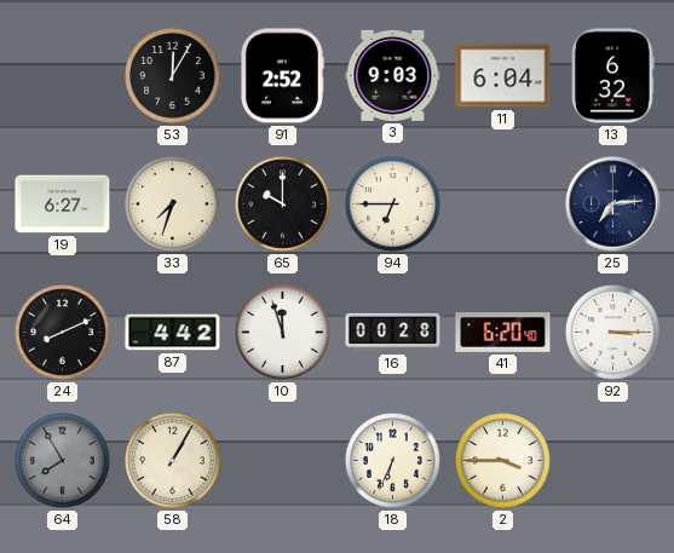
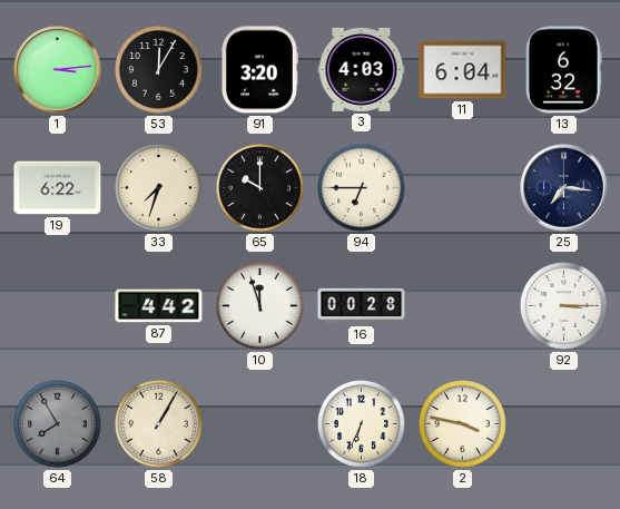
1: none -> 3:14
91: 2:52 -> 3:20
3: 9:03 -> 4:03
19: 6:27 -> 6:22
25: 7:14 -> 7:16
24: 8:11 -> none
41: 6:20 -> none
2: 3:45 -> 3:47
